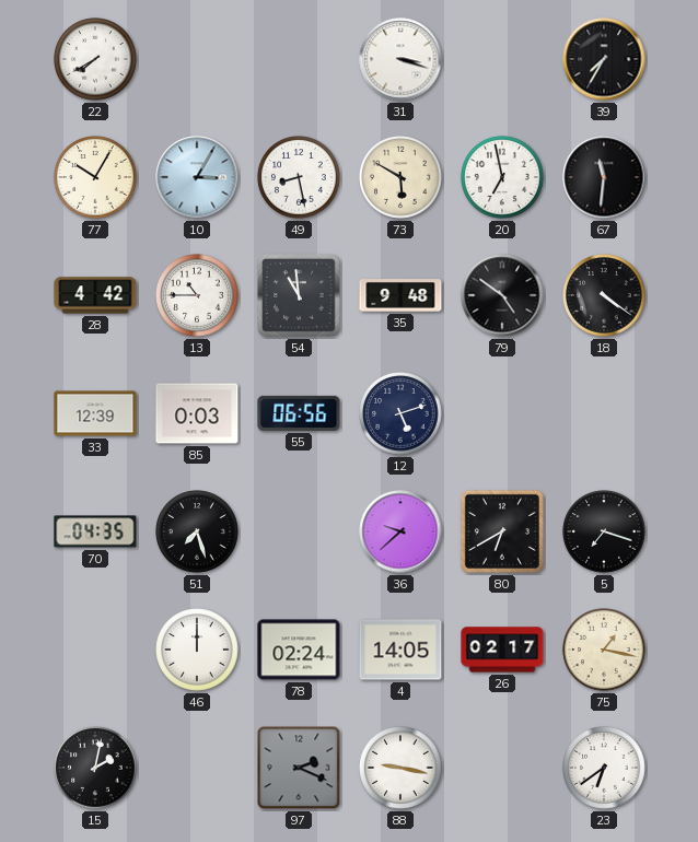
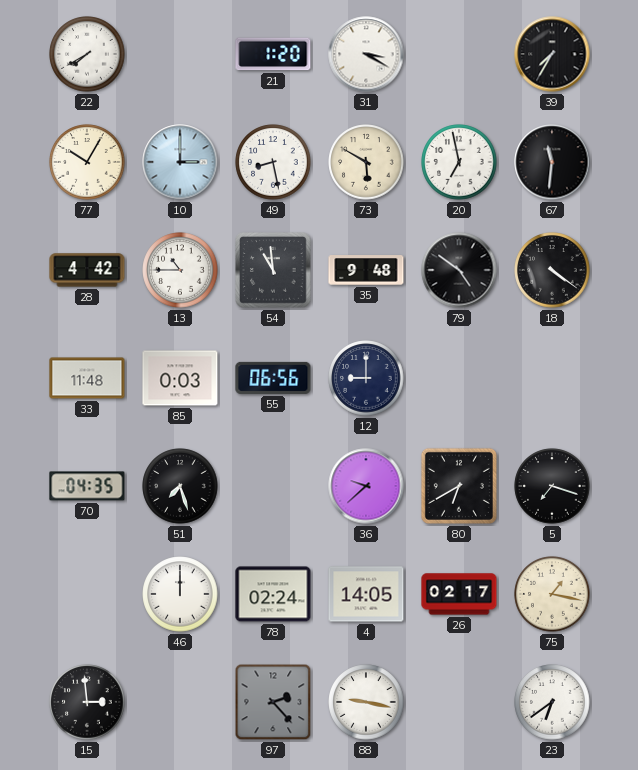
21: none -> 1:20
31: 3:18 -> 3:20
10: 3:05 -> 3:00
33: 12:39 -> 11:48
12: 5:12 -> 9:00
15: 2:02 -> 2:59
97: 2:19 -> 2:23
